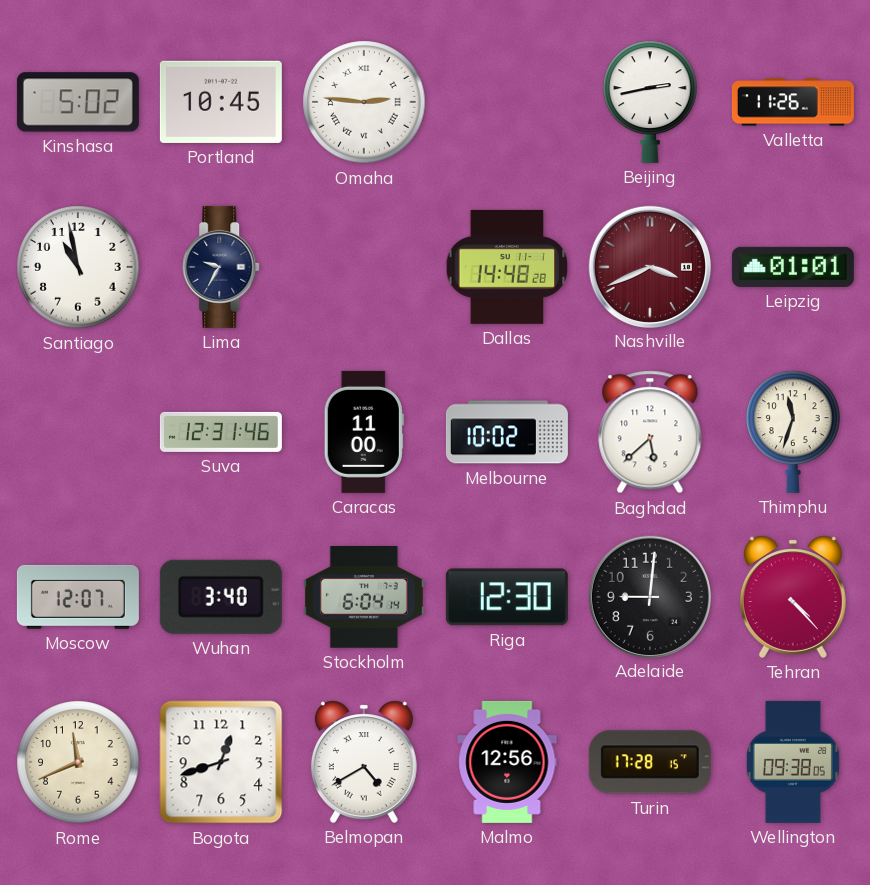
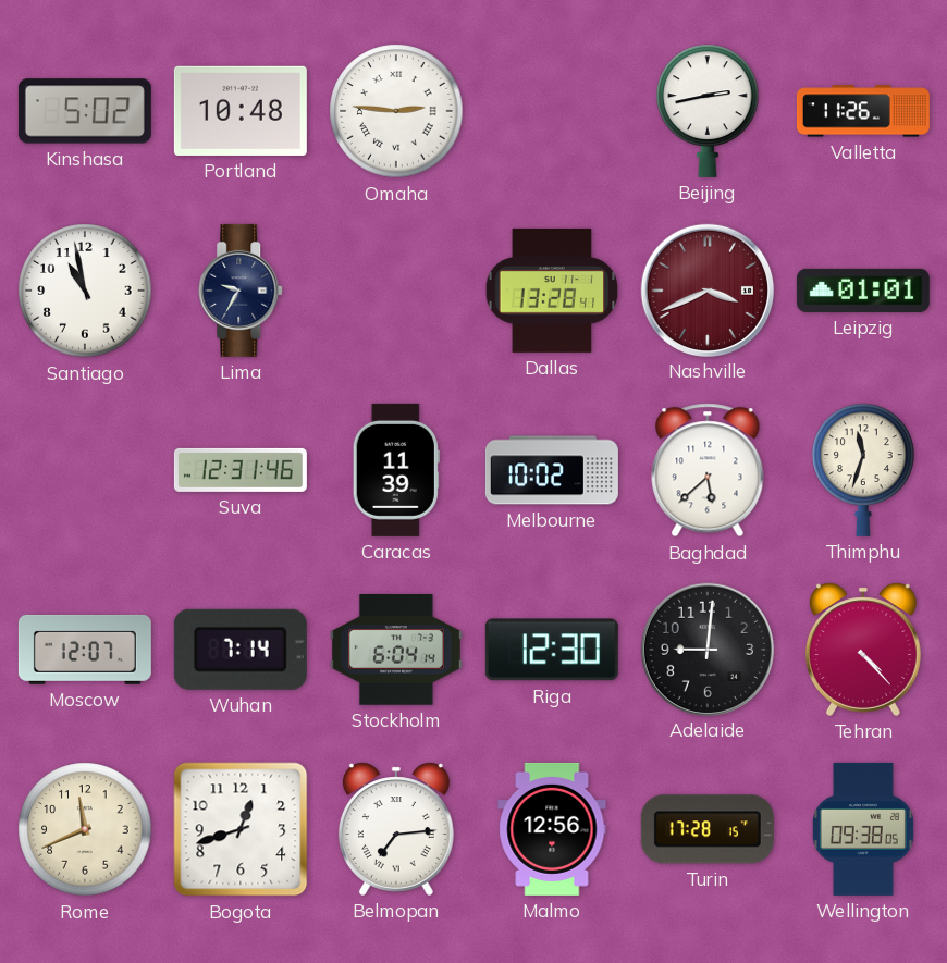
Portland: 10:45 -> 10:48
Dallas: 14:48 -> 13:28
Caracas: 11:00 -> 11:39
Wuhan: 3:40 -> 7:14
Belmopan: 4:40 -> 7:14
